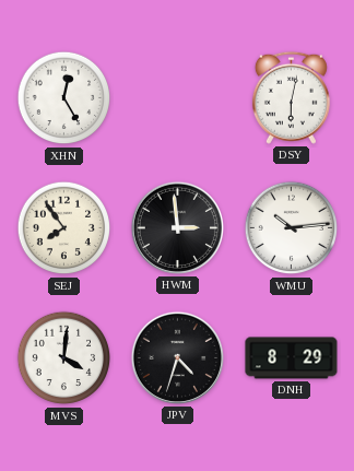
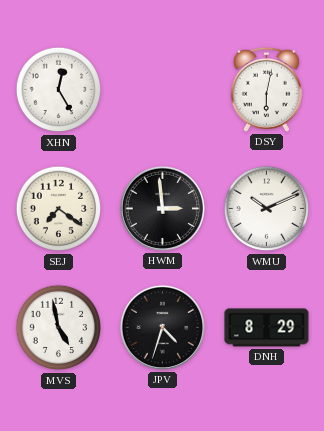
SEJ: 7:54 -> 7:21
WMU: 10:14 -> 10:11
MVS: 4:01 -> 4:58
